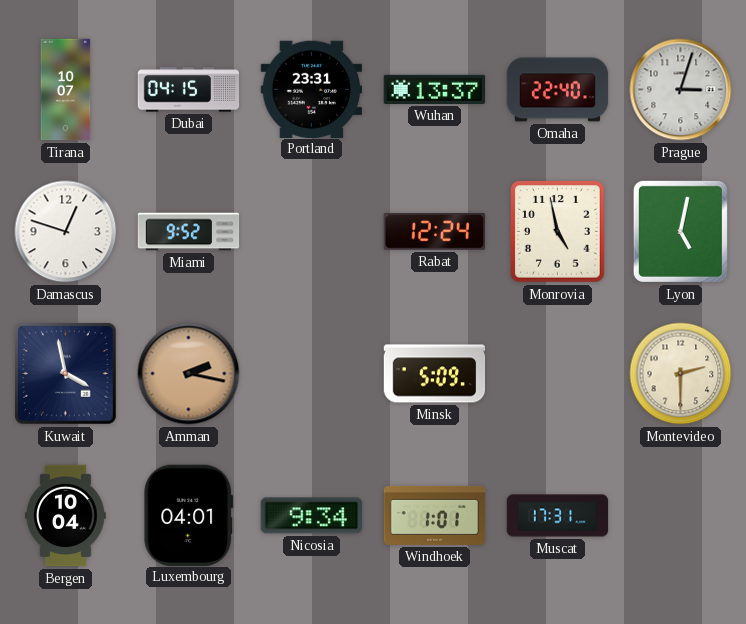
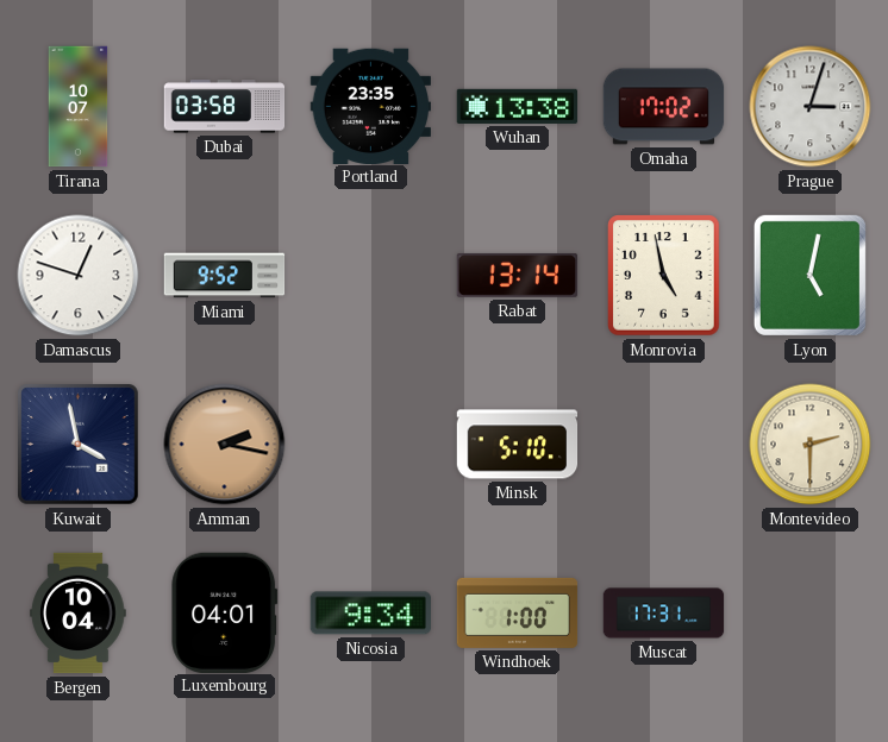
Dubai: 04:15 -> 03:58
Portland: 23:31 -> 23:35
Wuhan: 13:37 -> 13:38
Omaha: 22:40 -> 17:02
Rabat: 12:24 -> 13:14
Minsk: 5:09 -> 5:10
Windhoek: 1:01 -> 1:00
